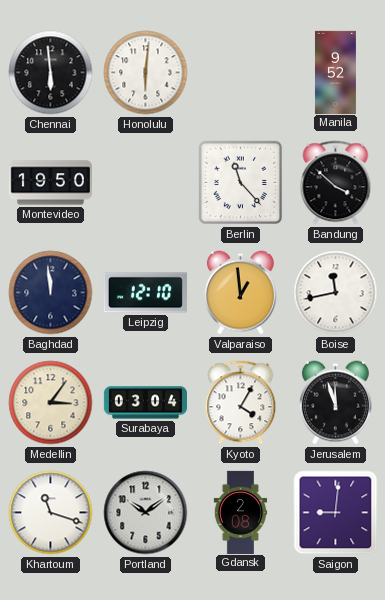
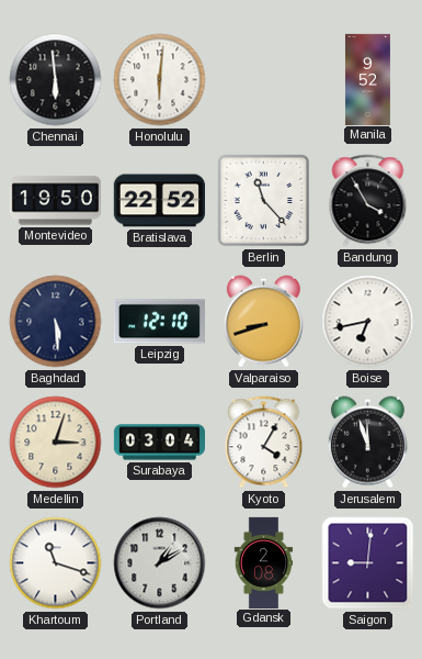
Bratislava: none -> 22:52
Bandung: 3:52 -> 3:55
Baghdad: 11:59 -> 5:29
Valparaiso: 12:59 -> 8:42
Boise: 11:43 -> 6:43
Medellin: 3:06 -> 3:03
Portland: 10:09 -> 1:10
